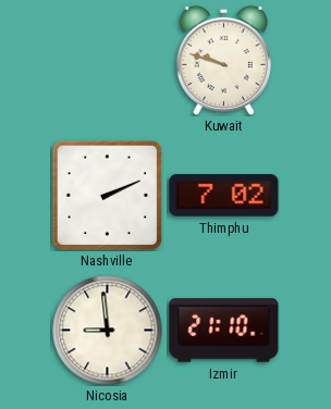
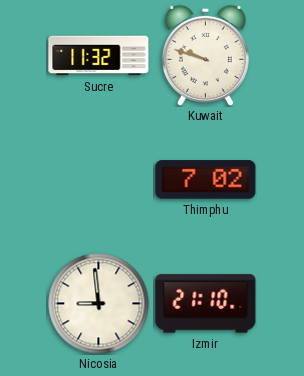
Sucre: none -> 11:32
Nashville: 2:11 -> none
